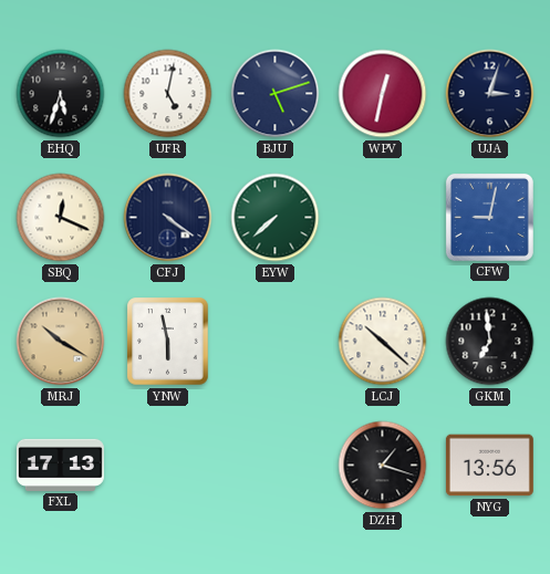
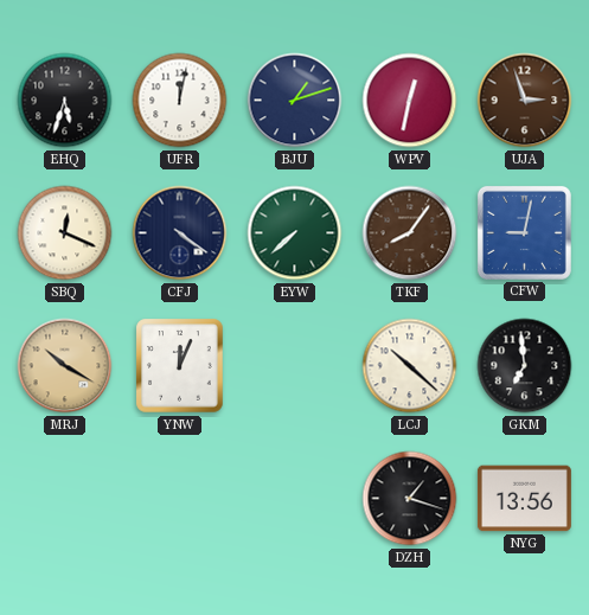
UFR: 5:02 -> 12:02
BJU: 5:12 -> 1:12
UJA: 3:03 -> 2:57
UJA dial: navy -> brown
TKF: none -> 8:06
YNW: 5:58 -> 12:04
FXL: 17:13 -> none
